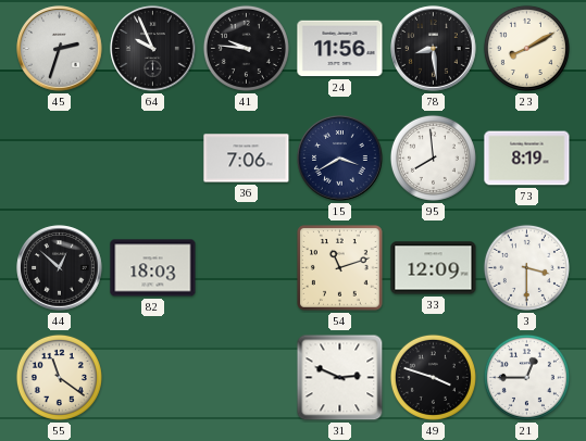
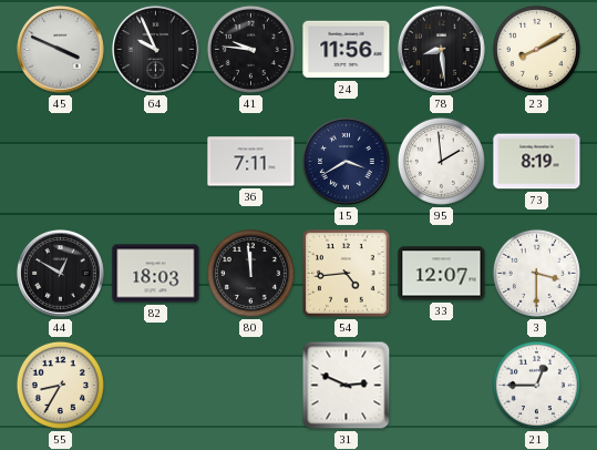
45: 2:33 -> 3:49
36: 7:06 -> 7:11
95: 7:59 -> 1:59
44: 12:52 -> 12:50
80: none -> 11:59
54: 11:12 -> 4:44
33: 12:09 -> 12:07
55: 11:21 -> 8:35
49: 3:48 -> none
